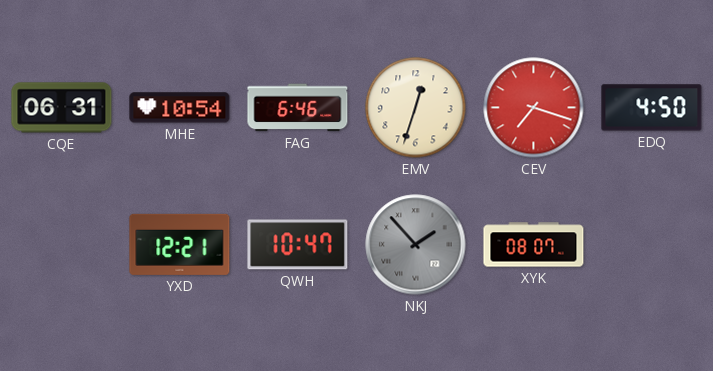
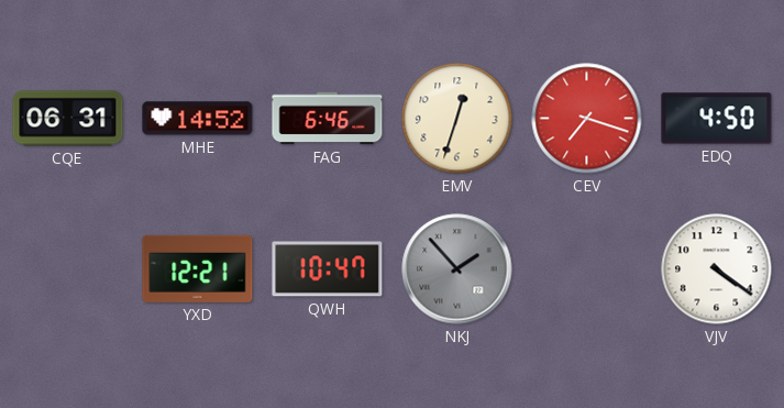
MHE: 10:54 -> 14:52
XYK: 08:07 -> none
VJV: none -> 4:21
